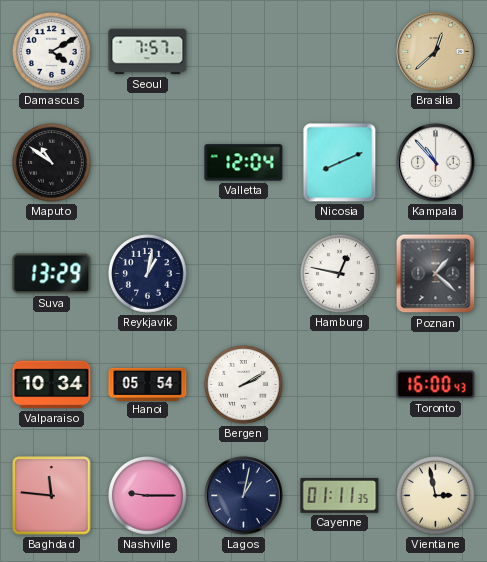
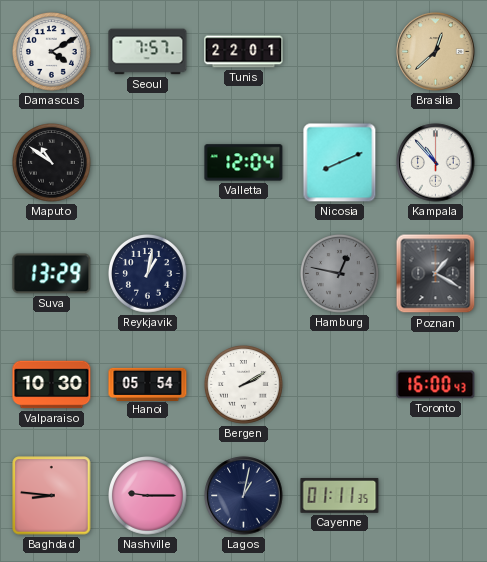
Tunis: none -> 22:01
Hamburg dial: white -> grey
Poznan: 1:22 -> 1:20
Valparaiso: 10:34 -> 10:30
Baghdad: 11:46 -> 8:46
Vientiane: 2:58 -> none
